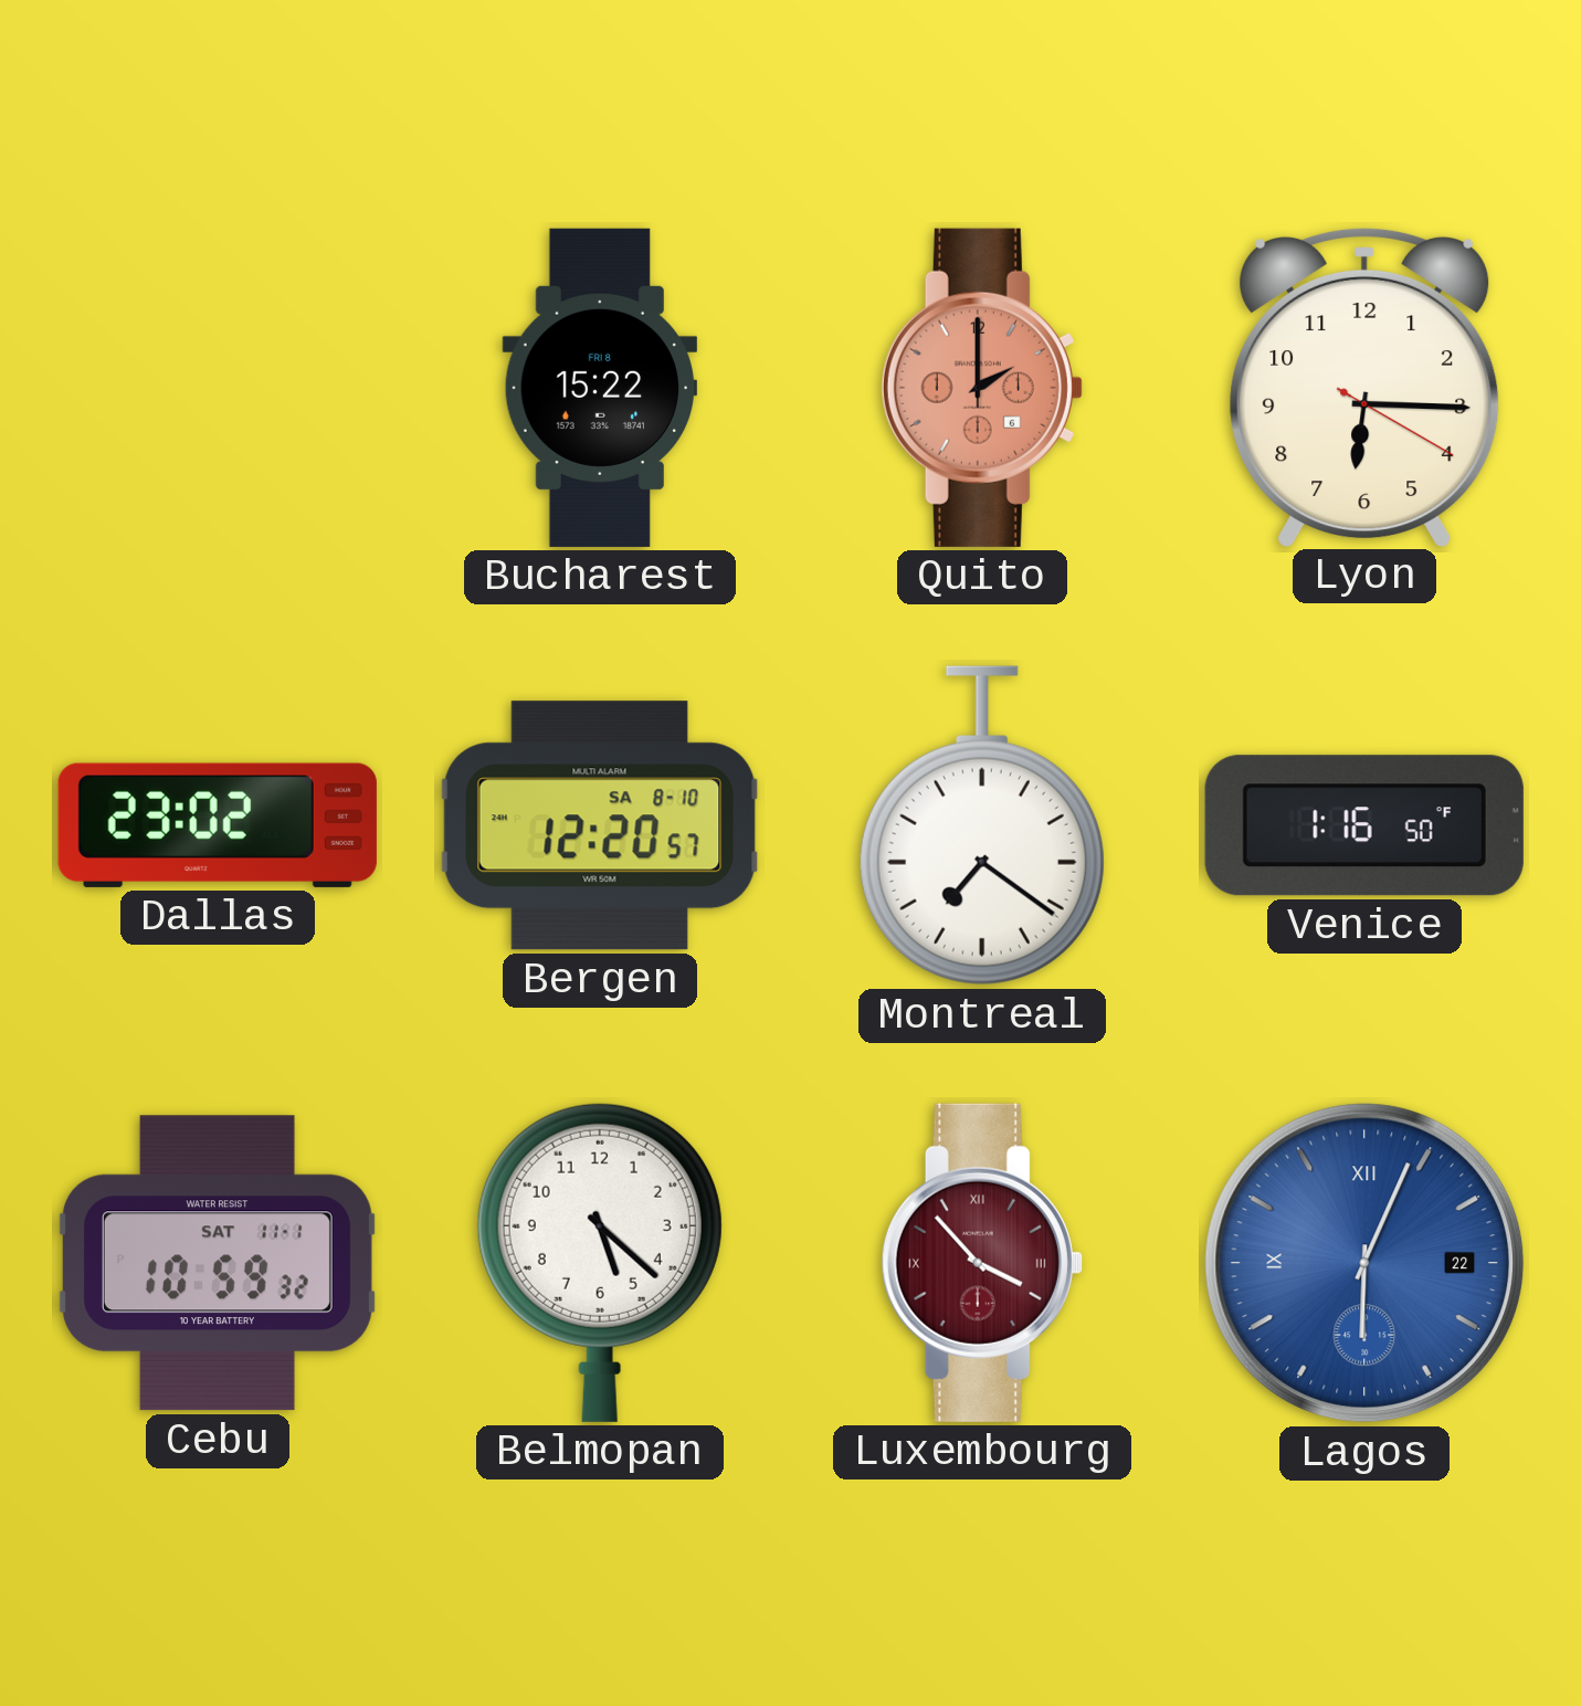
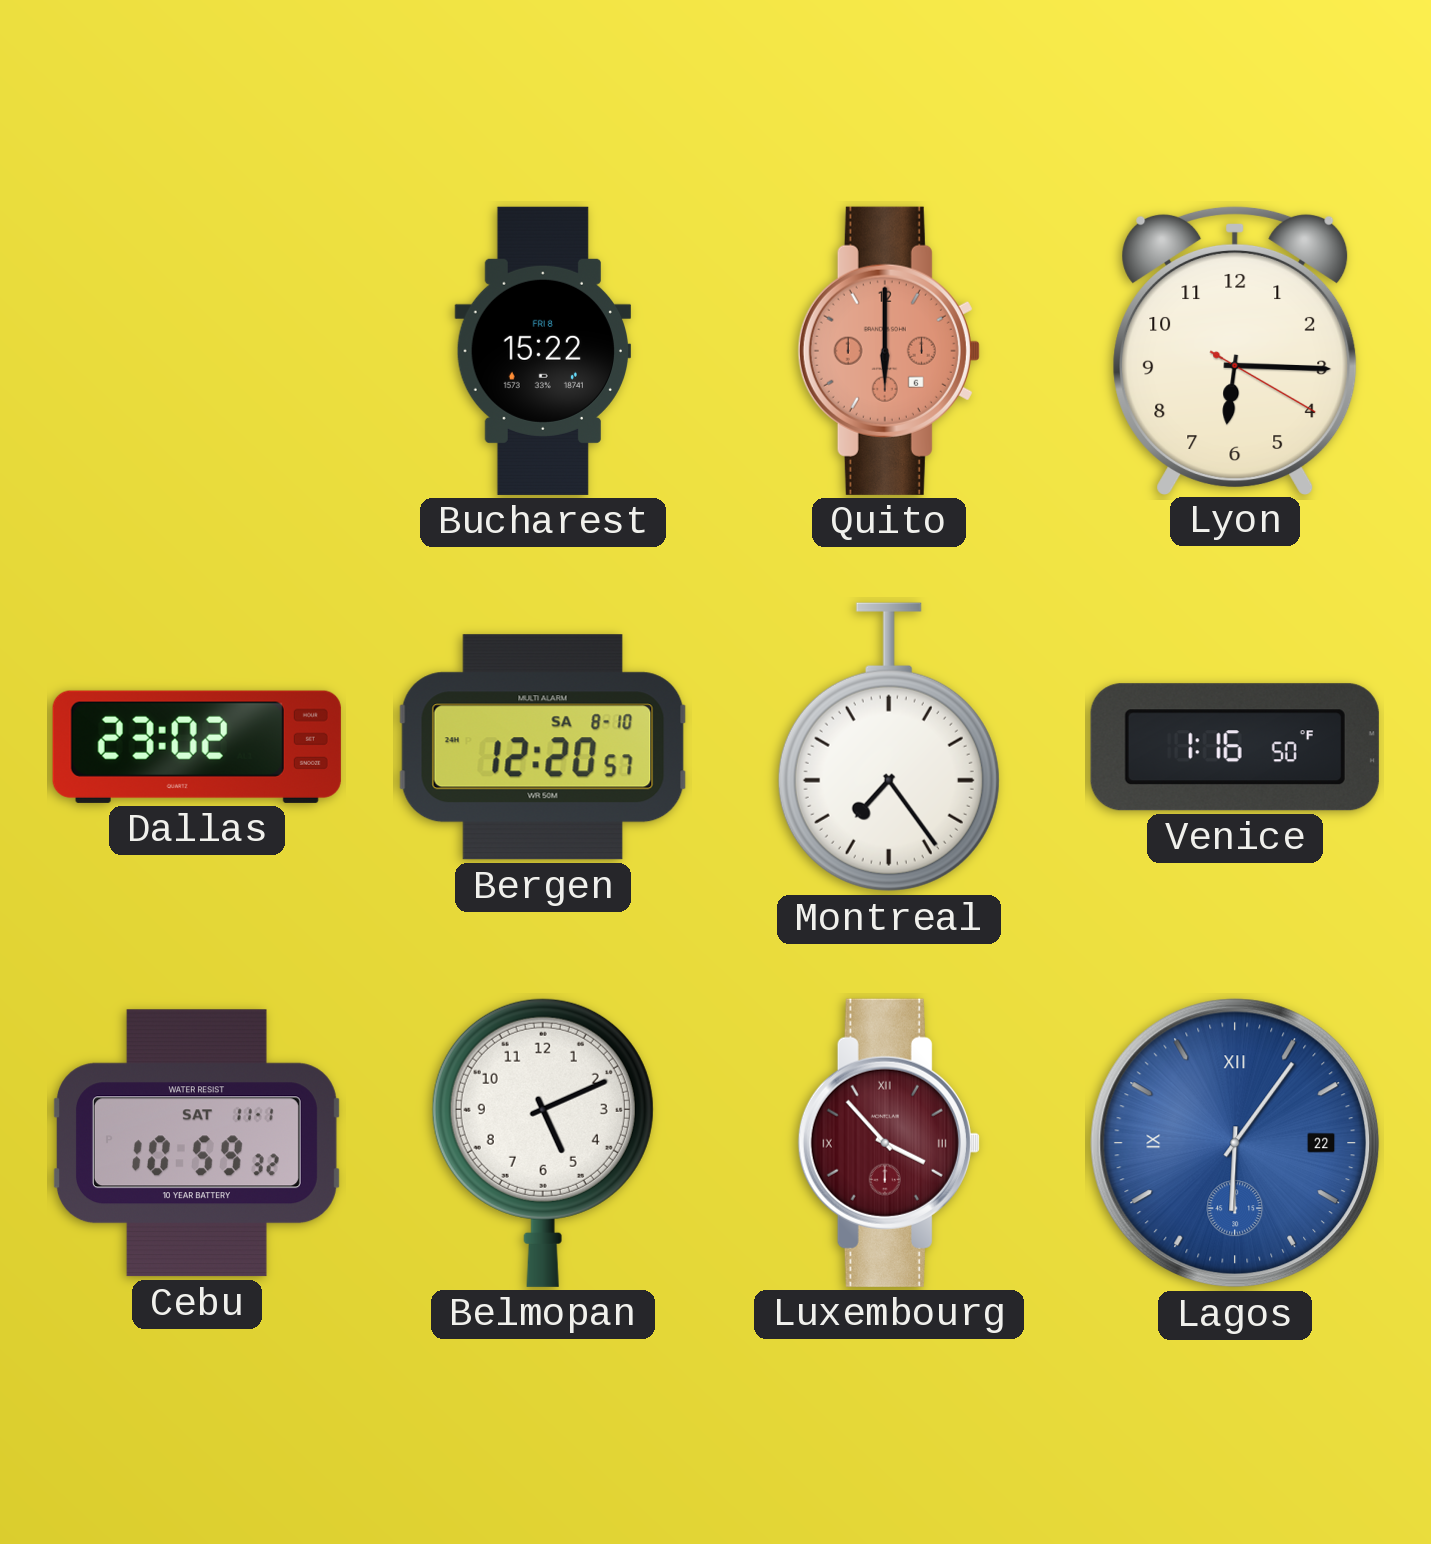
Quito: 2:00 -> 6:00
Montreal: 7:21 -> 7:24
Belmopan: 5:22 -> 5:11
Lagos: 6:04 -> 6:06
